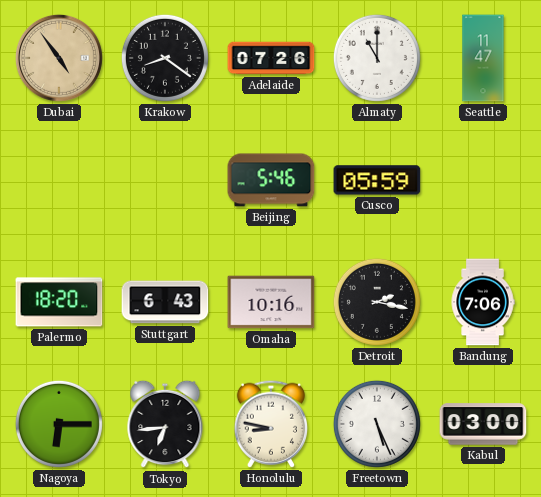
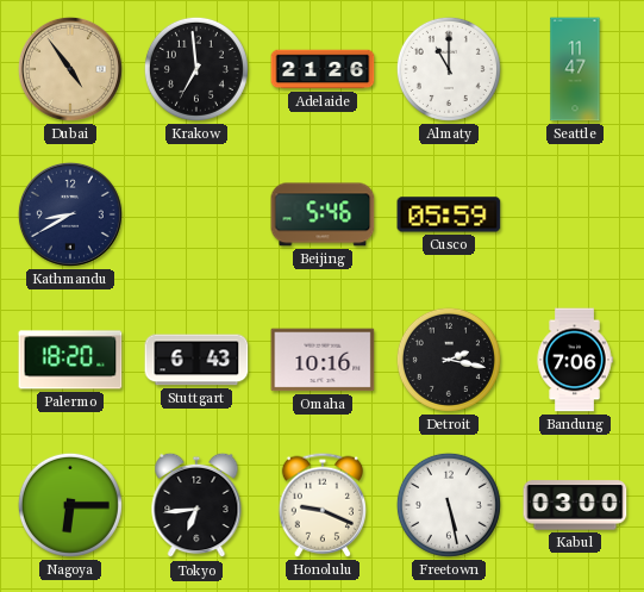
Krakow: 8:21 -> 6:59
Adelaide: 07:26 -> 21:26
Kathmandu: none -> 8:40
Honolulu: 8:47 -> 9:19
Freetown: 5:26 -> 5:28
